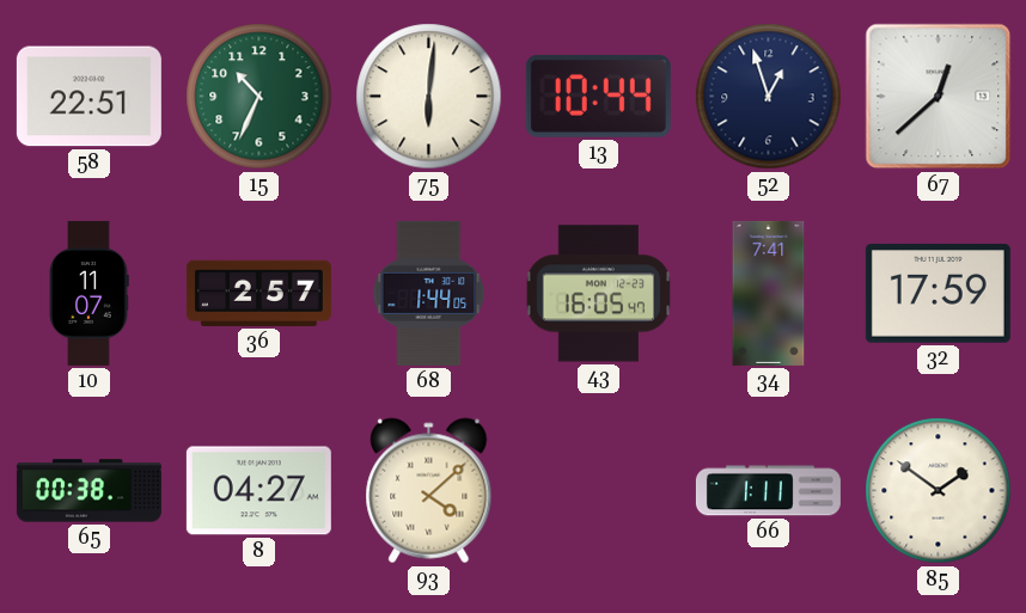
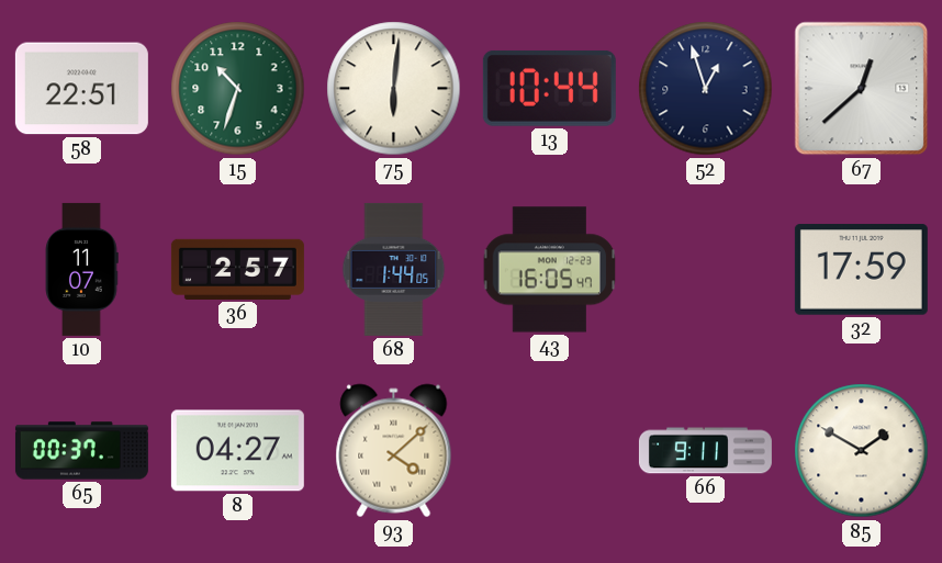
15: 10:34 -> 10:33
34: 7:41 -> none
65: 00:38 -> 00:37
66: 1:11 -> 9:11
85: 1:51 -> 1:50
